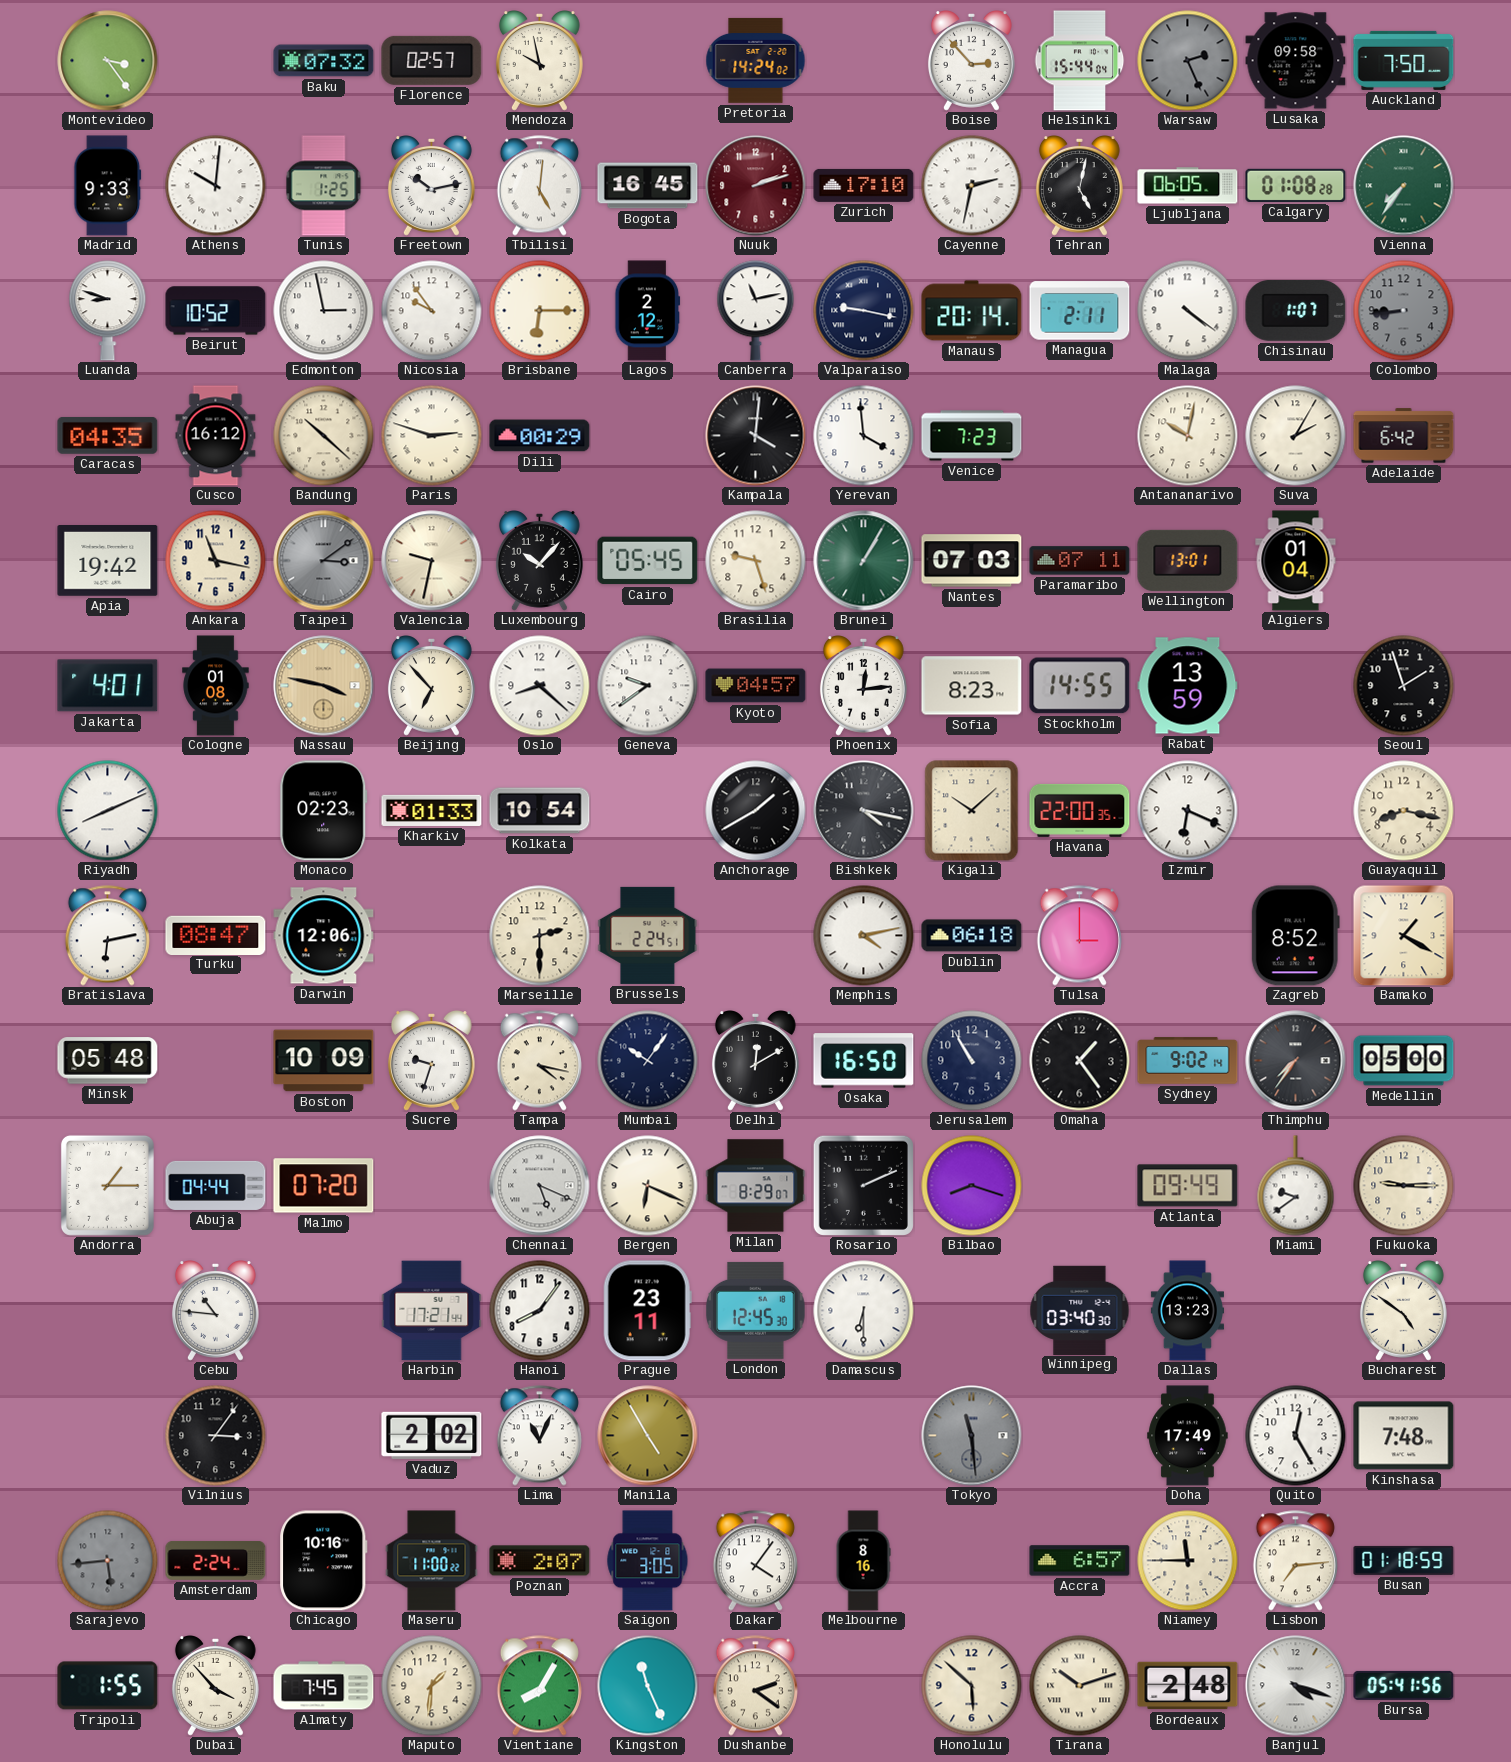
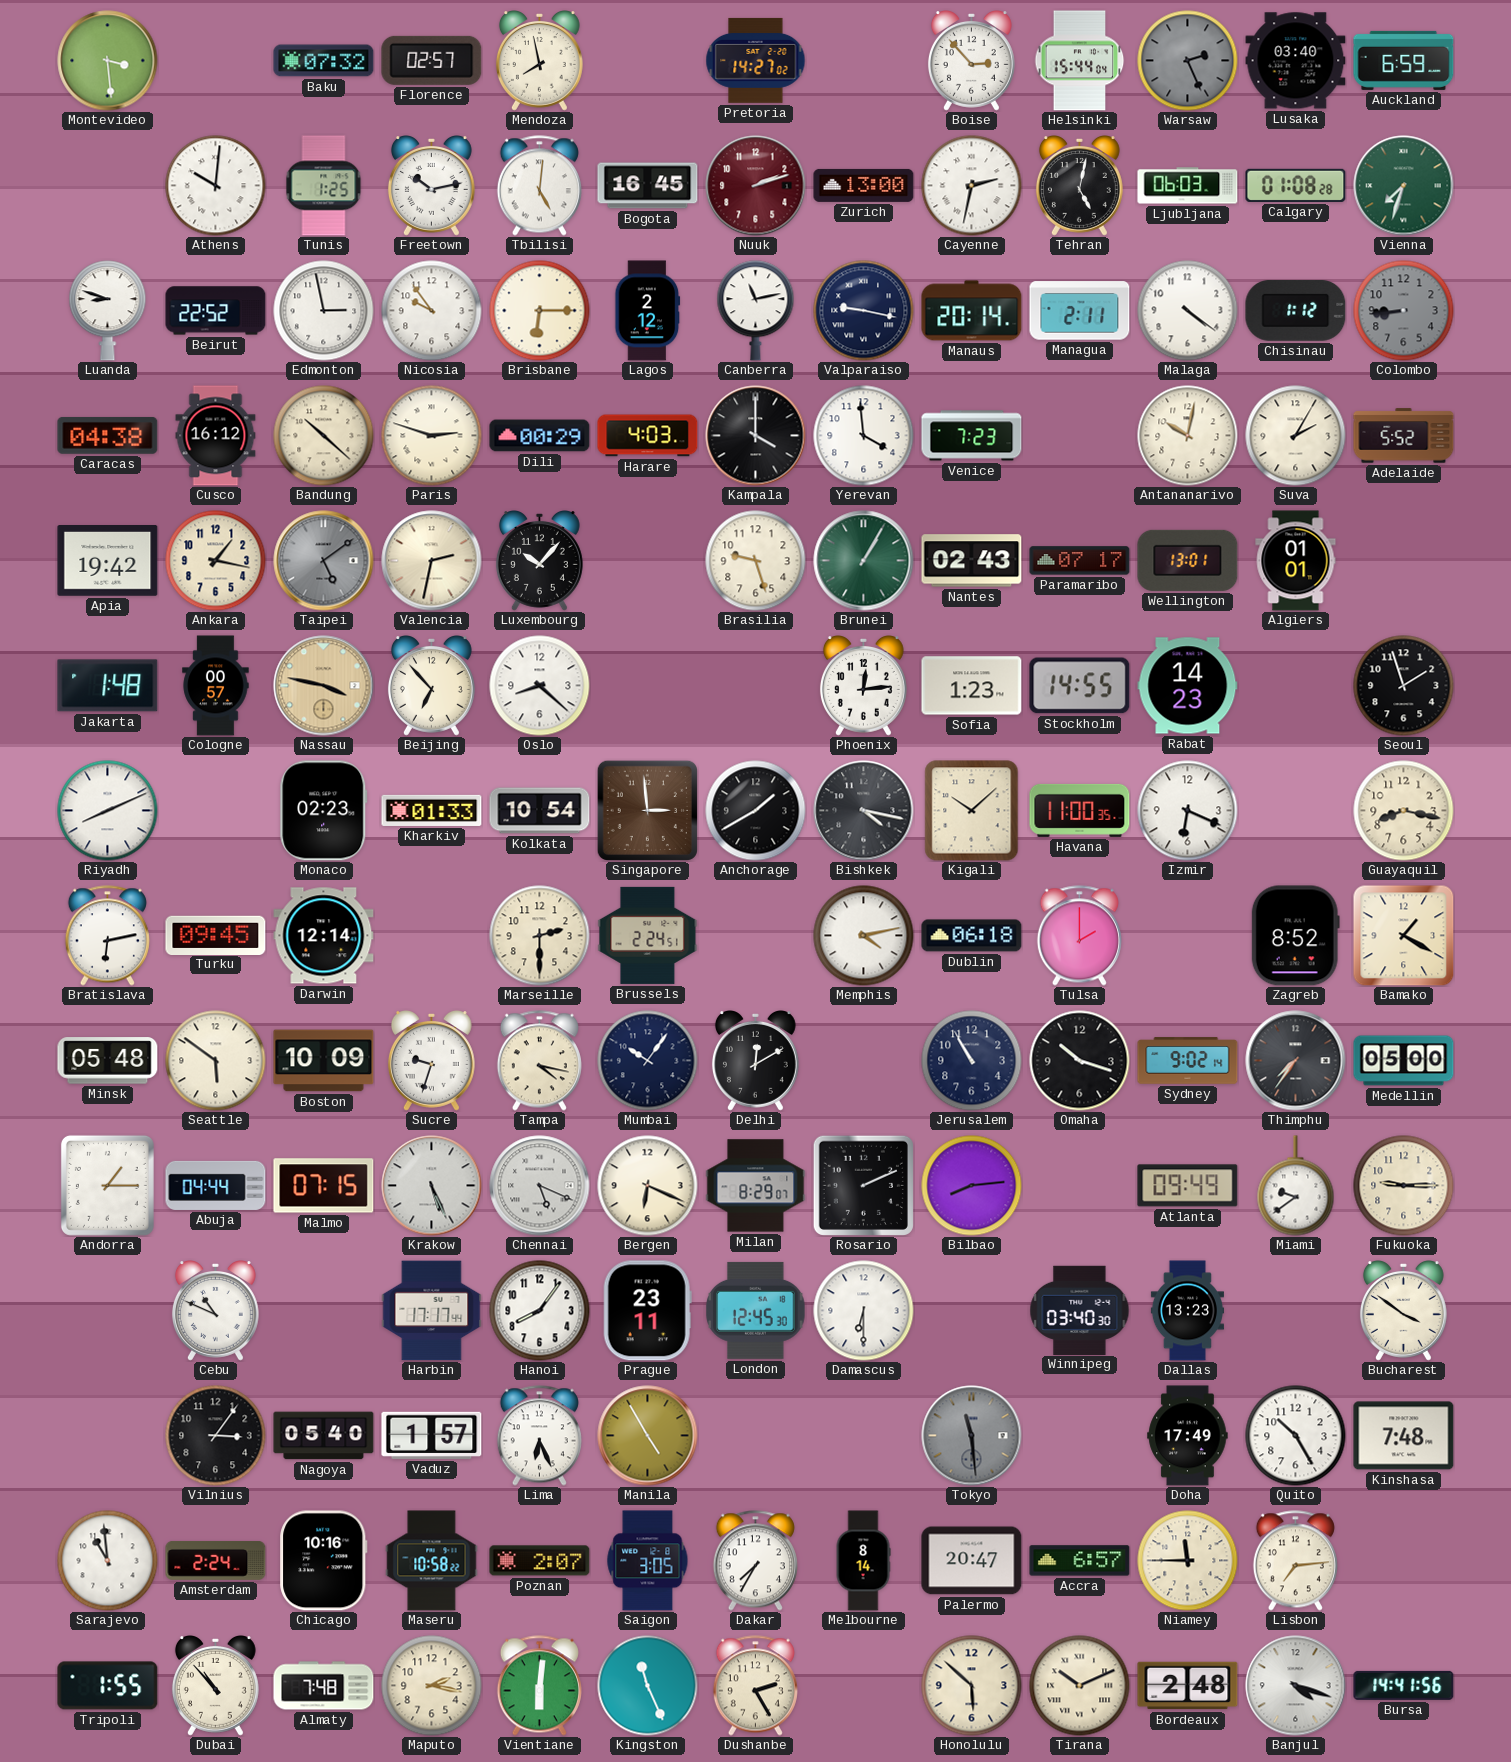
Montevideo: 3:24 -> 3:29
Mendoza: 9:58 -> 7:58
Pretoria: 14:24 -> 14:27
Lusaka: 09:58 -> 03:40
Auckland: 7:50 -> 6:59
Madrid: 9:33 -> none
Zurich: 17:10 -> 13:00
Ljubljana: 06:05 -> 06:03
Vienna: 7:36 -> 7:33
Beirut: 10:52 -> 22:52
Chisinau: 1:07 -> 1:12
Caracas: 04:35 -> 04:38
Harare: none -> 4:03
Kampala: 4:01 -> 4:00
Adelaide: 6:42 -> 5:52
Ankara: 11:17 -> 1:17
Taipei: 3:09 -> 5:09
Valencia: 9:32 -> 2:32
Cairo: 05:45 -> none
Nantes: 07:03 -> 02:43
Paramaribo: 07:11 -> 07:17
Algiers: 01:04 -> 01:01
Jakarta: 4:01 -> 1:48
Cologne: 01:08 -> 00:57
Geneva: 9:39 -> none
Kyoto: 04:57 -> none
Sofia: 8:23 -> 1:23
Rabat: 13:59 -> 14:23
Singapore: none -> 2:59
Havana: 22:00 -> 11:00
Turku: 08:47 -> 09:45
Darwin: 12:06 -> 12:14
Tulsa: 3:00 -> 2:00
Seattle: none -> 5:51
Osaka: 16:50 -> none
Omaha: 1:24 -> 10:18
Malmo: 07:20 -> 07:15
Krakow: none -> 5:26
Bilbao: 8:18 -> 8:14
Cebu: 10:46 -> 10:49
Harbin: 17:21 -> 17:17
Bucharest: 4:51 -> 3:51
Nagoya: none -> 05:40
Vaduz: 2:02 -> 1:57
Lima: 11:04 -> 6:26
Quito: 12:25 -> 10:25
Sarajevo: 5:44 -> 10:59
Sarajevo dial: grey -> white
Maseru: 11:00 -> 10:58
Dakar: 4:06 -> 7:35
Melbourne: 8:16 -> 8:14
Palermo: none -> 20:47
Busan: 01:18 -> none
Dubai: 3:53 -> 10:53
Almaty: 7:45 -> 7:48
Maputo: 1:31 -> 2:17
Vientiane: 8:05 -> 6:01
Dushanbe: 2:21 -> 2:25
Tirana: 10:12 -> 10:11
Bursa: 05:41 -> 14:41
